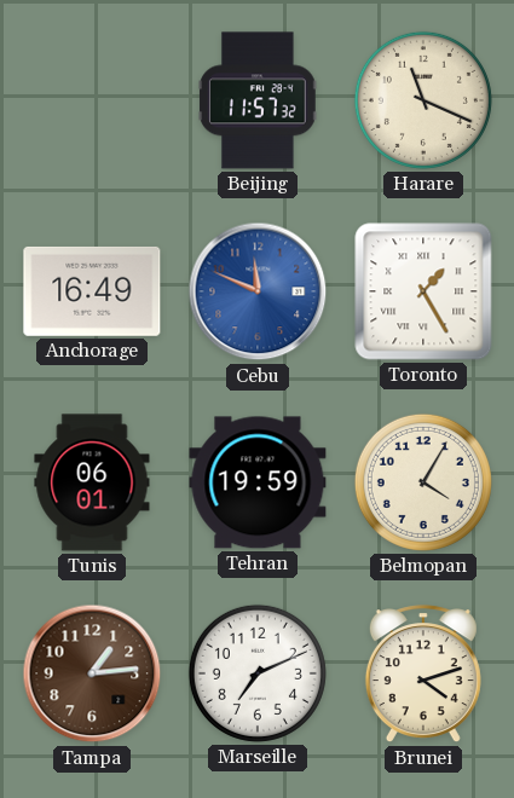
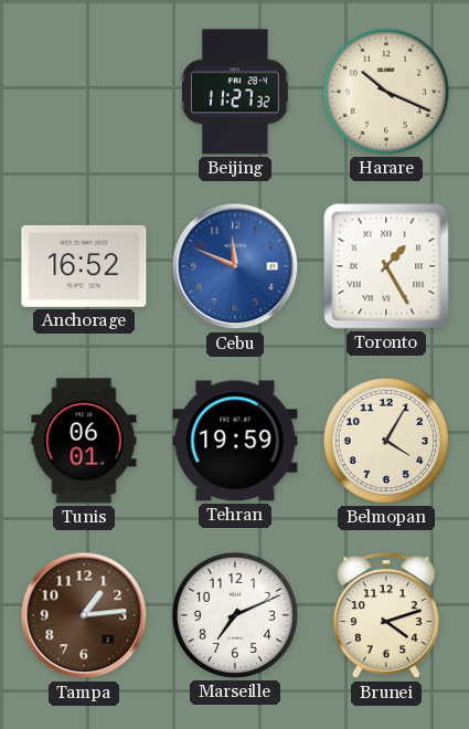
Beijing: 11:57 -> 11:27
Harare: 11:19 -> 10:19
Anchorage: 16:49 -> 16:52
